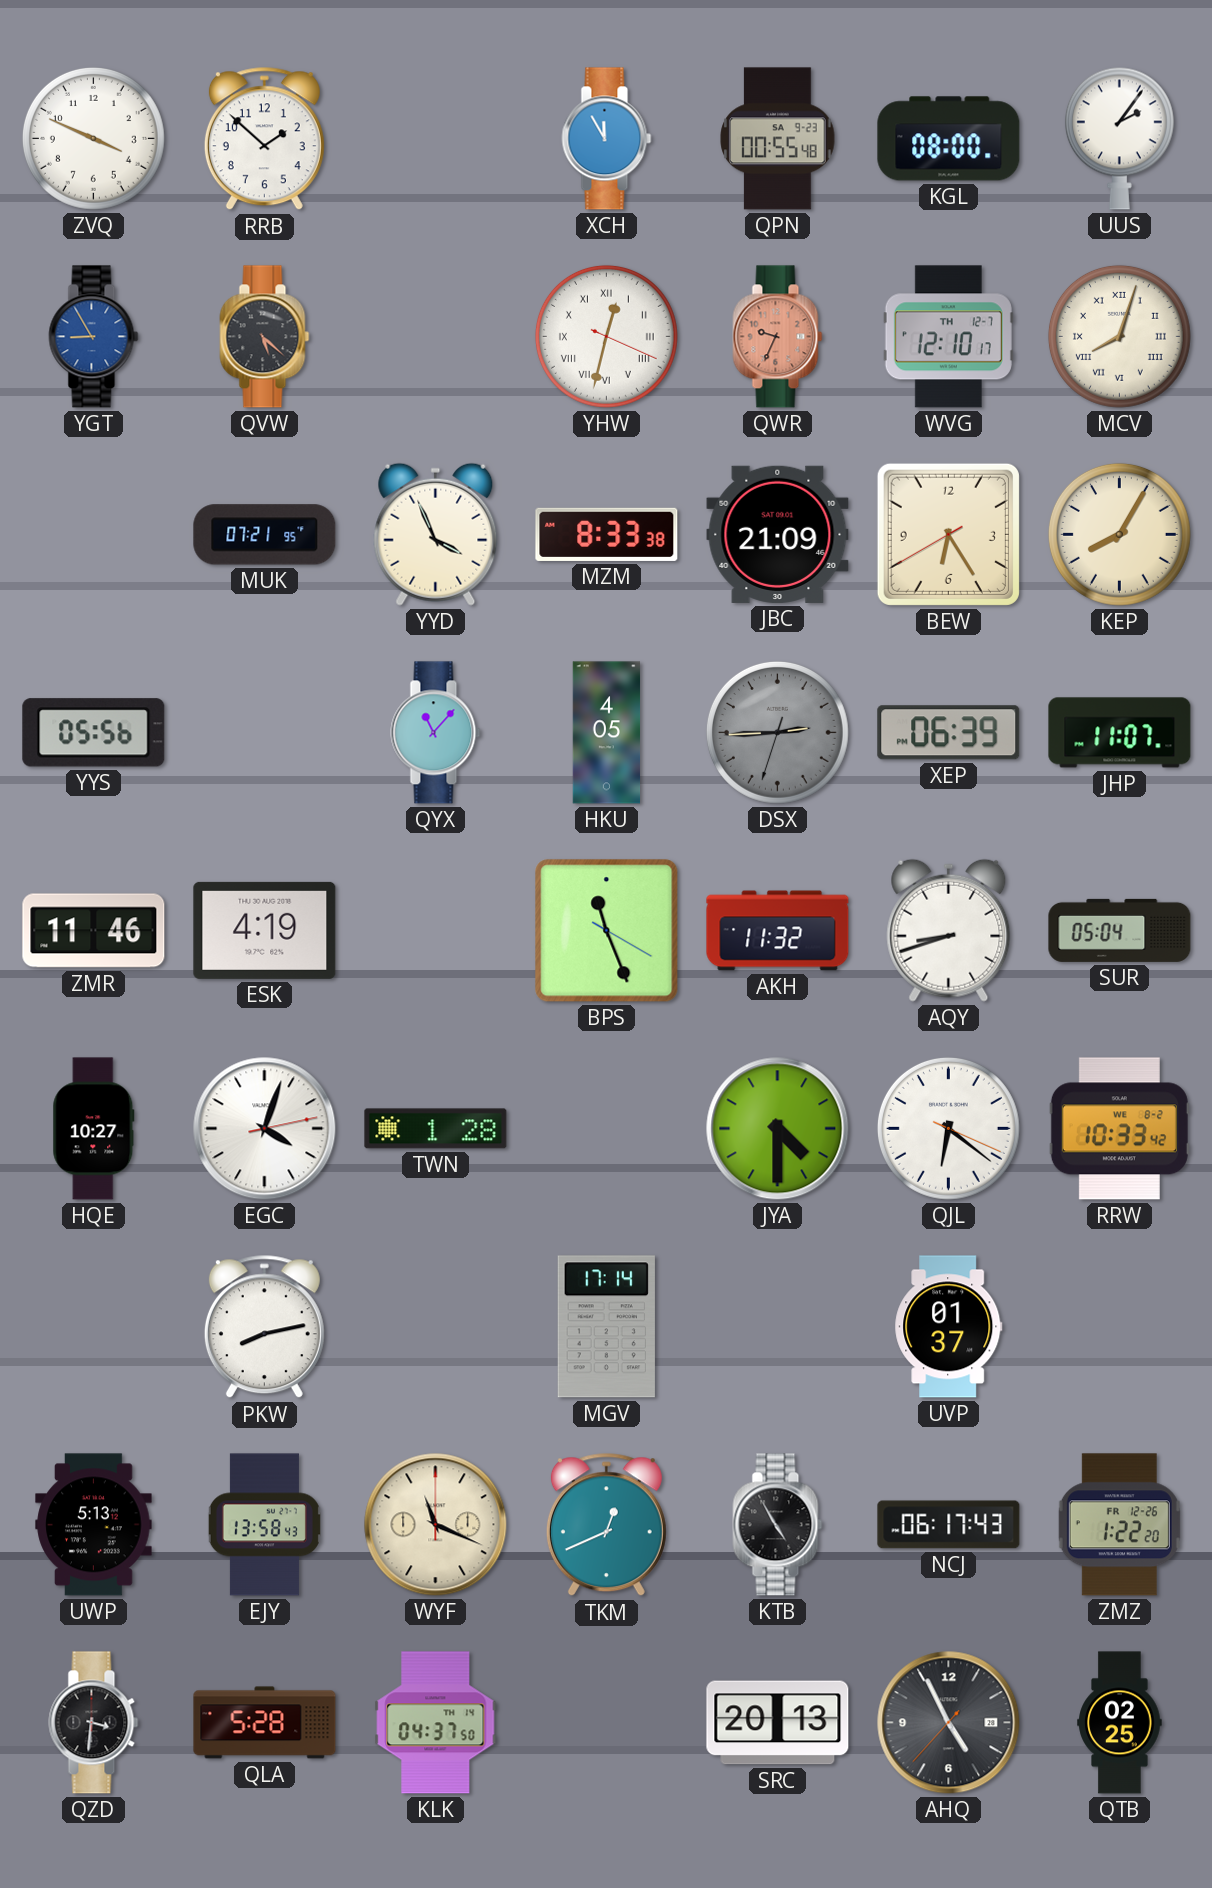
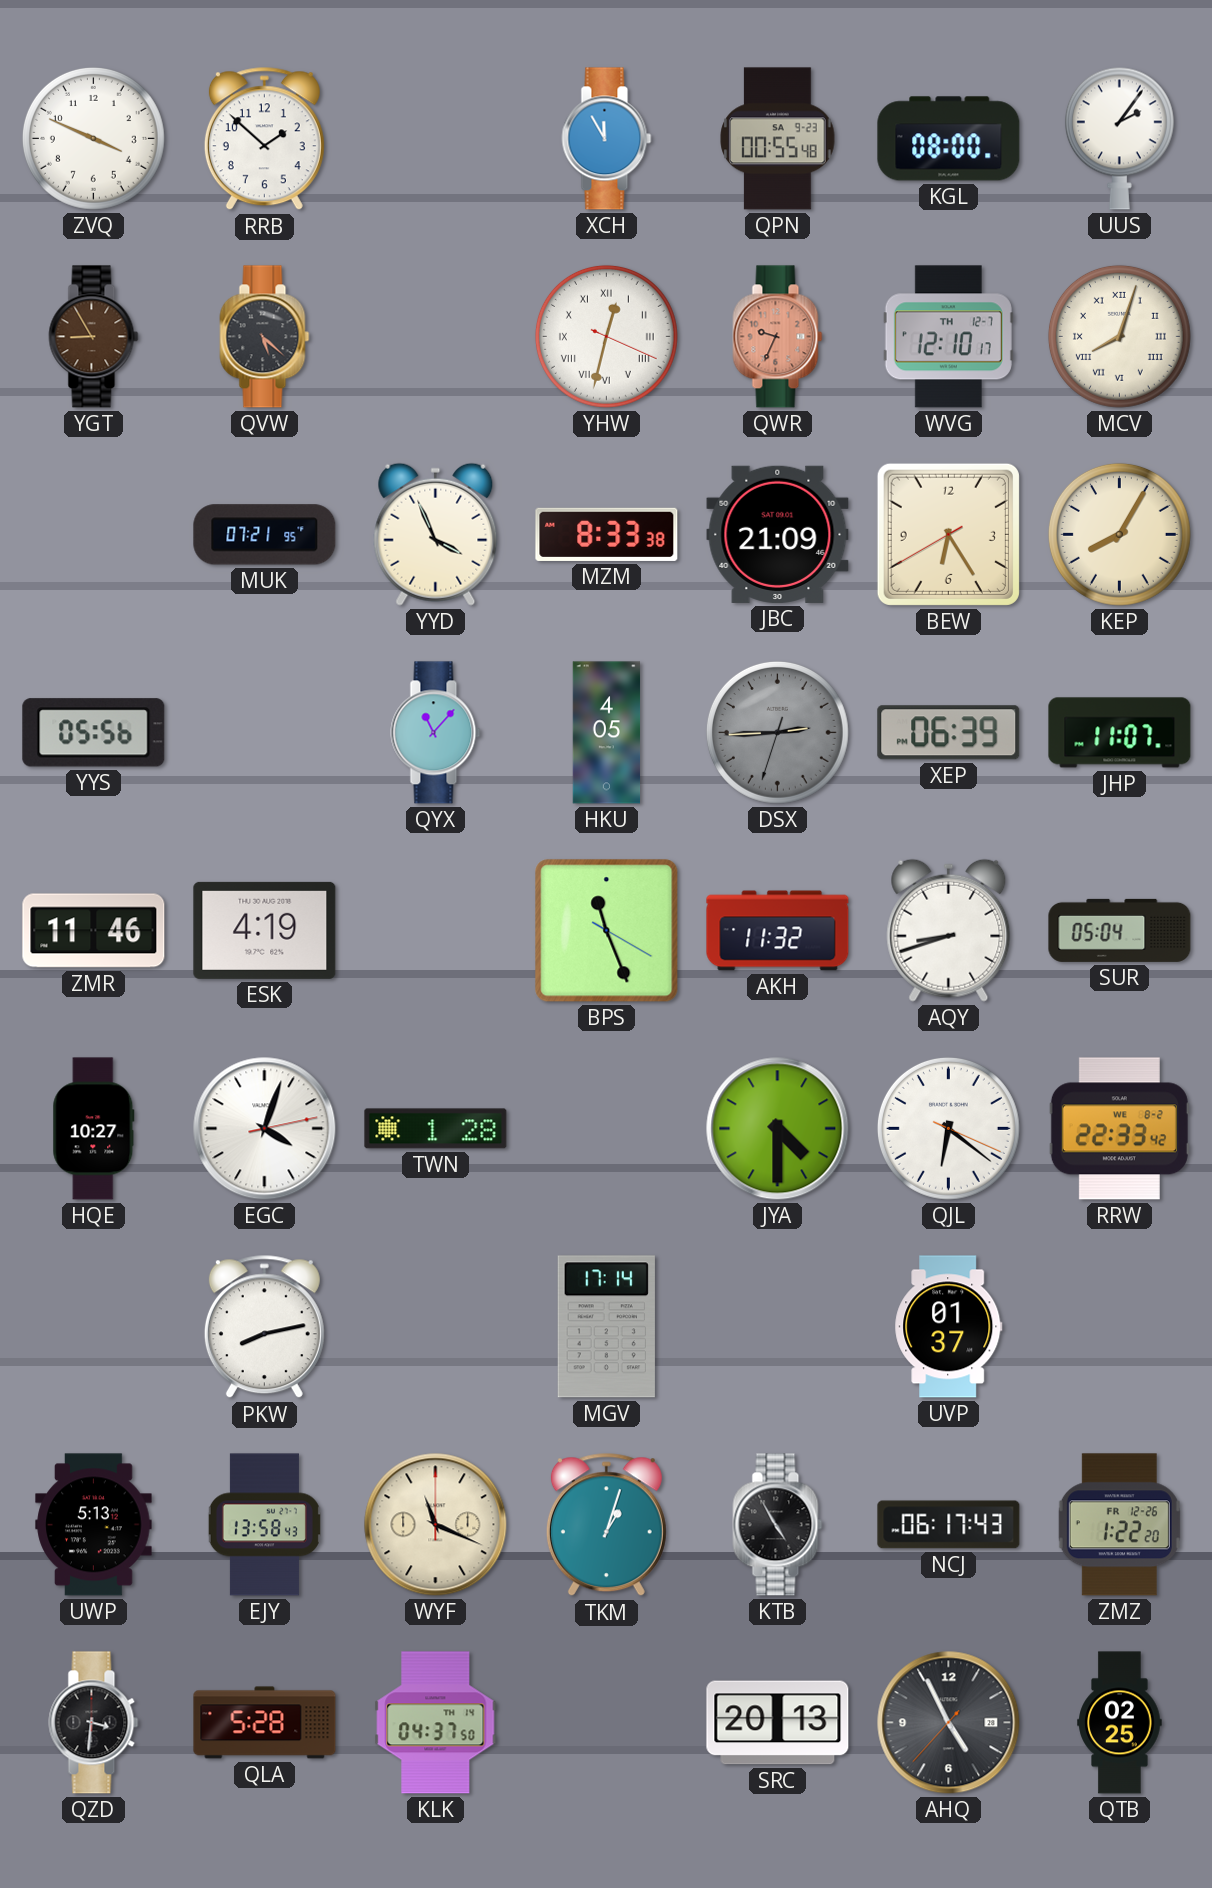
YGT dial: blue -> brown
RRW: 10:33 -> 22:33
TKM: 12:41 -> 1:03
